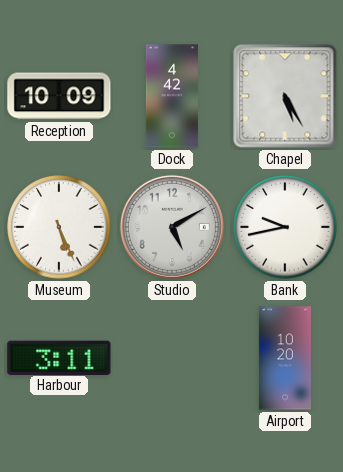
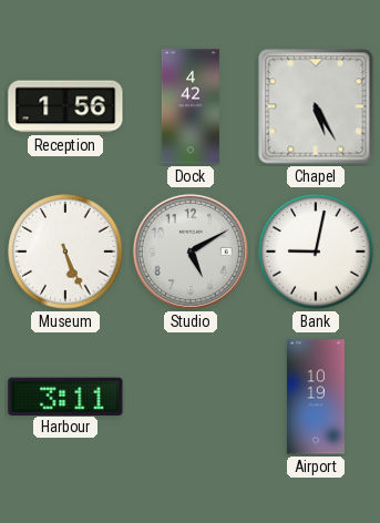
Reception: 10:09 -> 1:56
Bank: 9:43 -> 9:02
Airport: 10:20 -> 10:19
